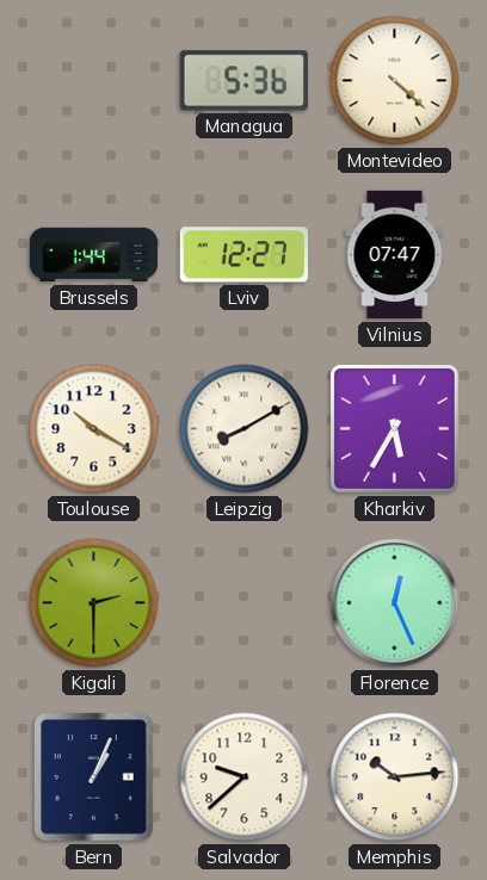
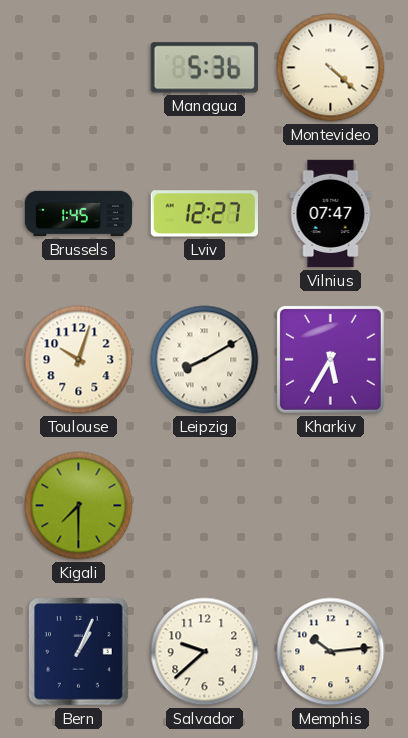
Brussels: 1:44 -> 1:45
Toulouse: 10:20 -> 10:03
Kigali: 2:30 -> 7:30
Florence: 12:26 -> none
